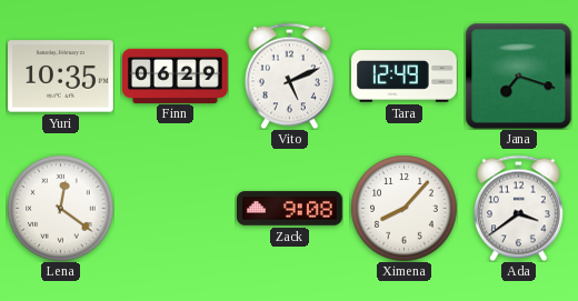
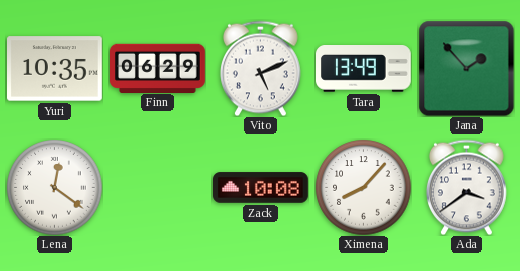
Tara: 12:49 -> 13:49
Jana: 7:18 -> 1:53
Zack: 9:08 -> 10:08
